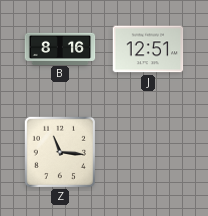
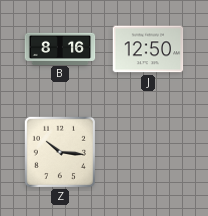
J: 12:51 -> 12:50
Z: 11:16 -> 10:16
